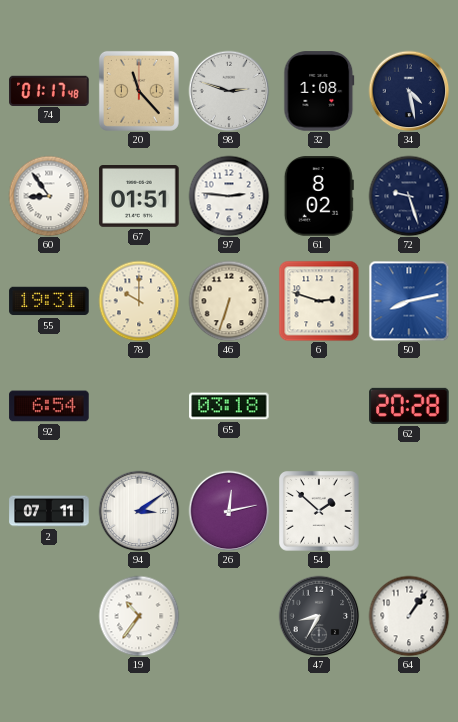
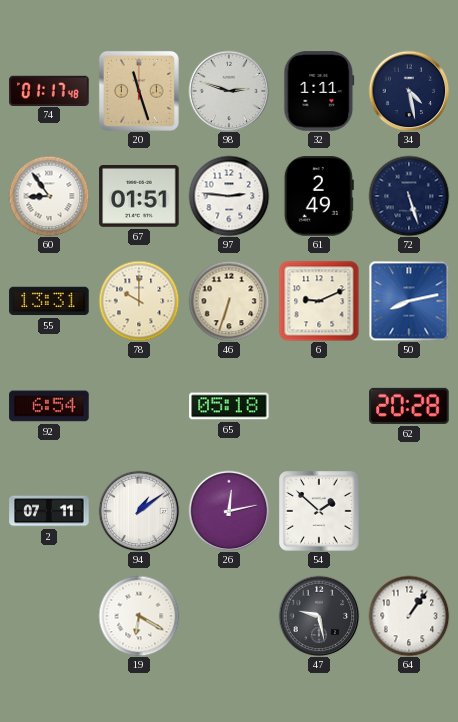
20: 11:23 -> 11:27
32: 1:08 -> 1:11
61: 8:02 -> 2:49
72: 9:27 -> 5:27
55: 19:31 -> 13:31
6: 2:48 -> 9:11
65: 03:18 -> 05:18
94: 3:09 -> 1:09
19: 10:36 -> 6:20
47: 8:35 -> 9:28
